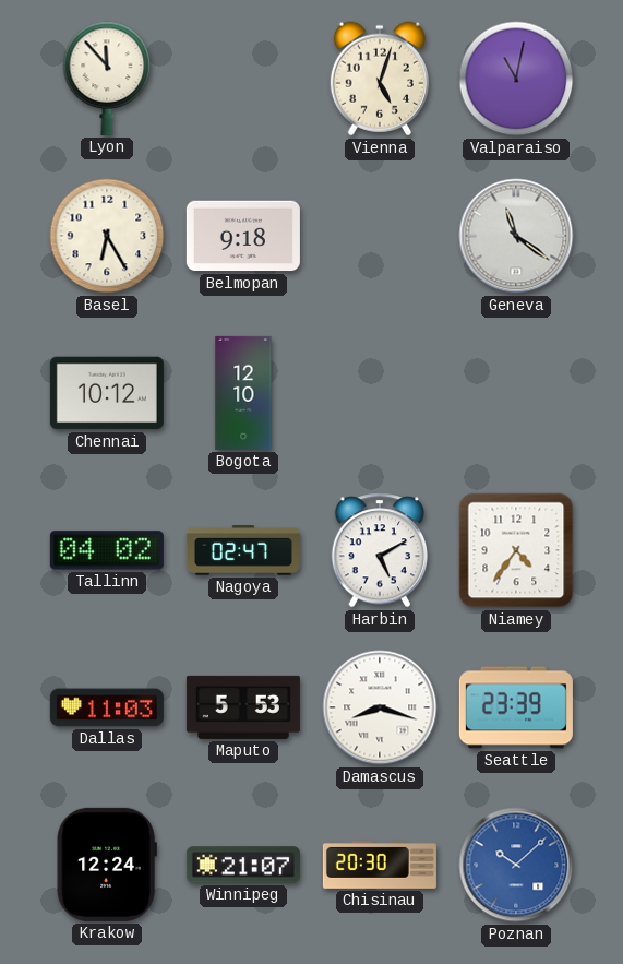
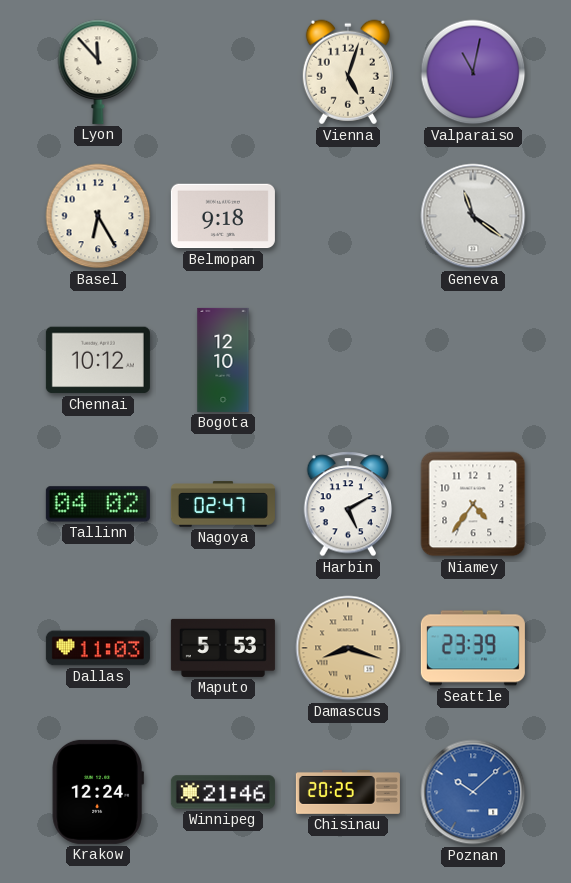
Damascus dial: white -> champagne
Winnipeg: 21:07 -> 21:46
Chisinau: 20:30 -> 20:25
